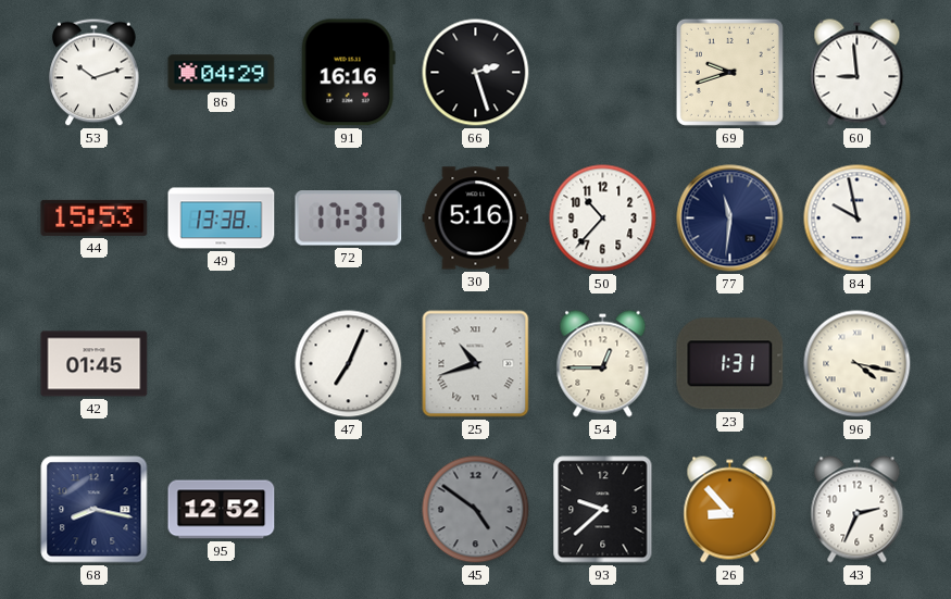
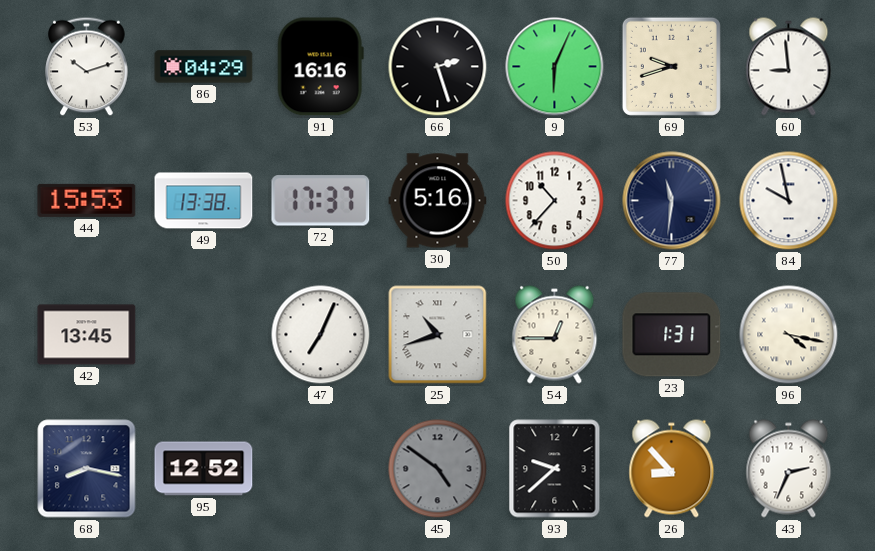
9: none -> 6:04
42: 01:45 -> 13:45
